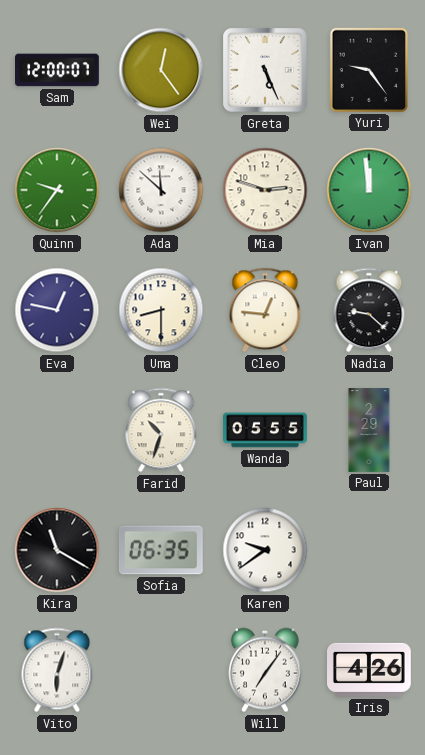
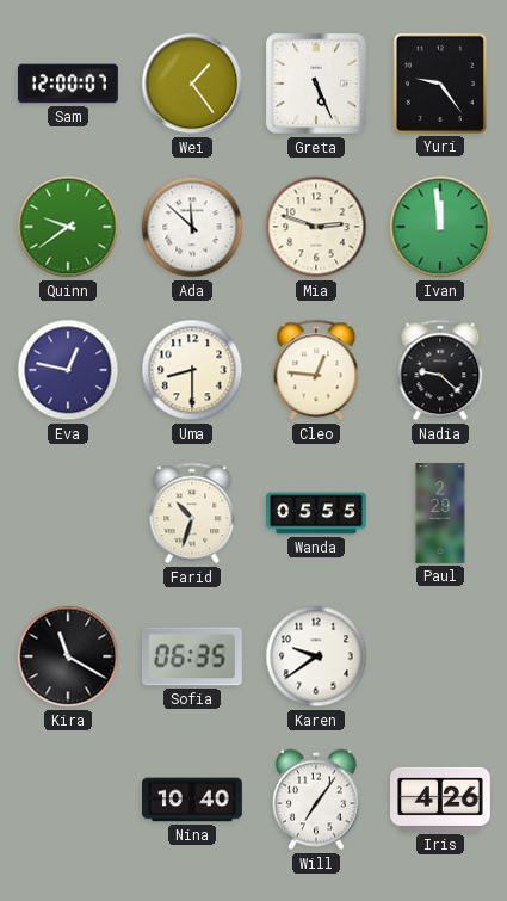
Wei: 12:24 -> 1:24
Quinn: 9:36 -> 9:39
Vito: 6:03 -> none
Nina: none -> 10:40
